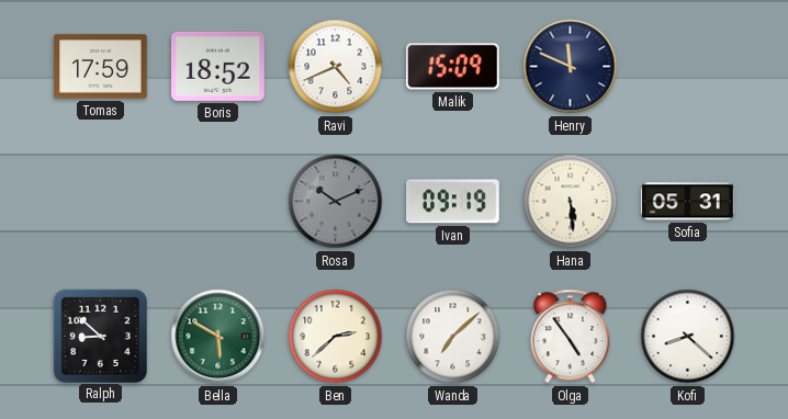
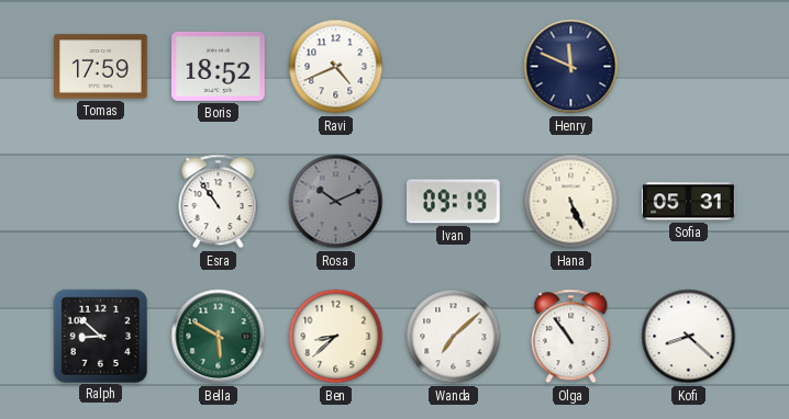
Malik: 15:09 -> none
Esra: none -> 10:54
Hana: 5:29 -> 5:26
Ben: 2:38 -> 8:38
Olga: 4:54 -> 10:54
